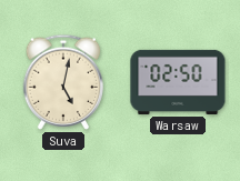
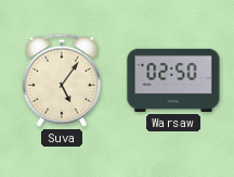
Suva: 5:02 -> 5:06
